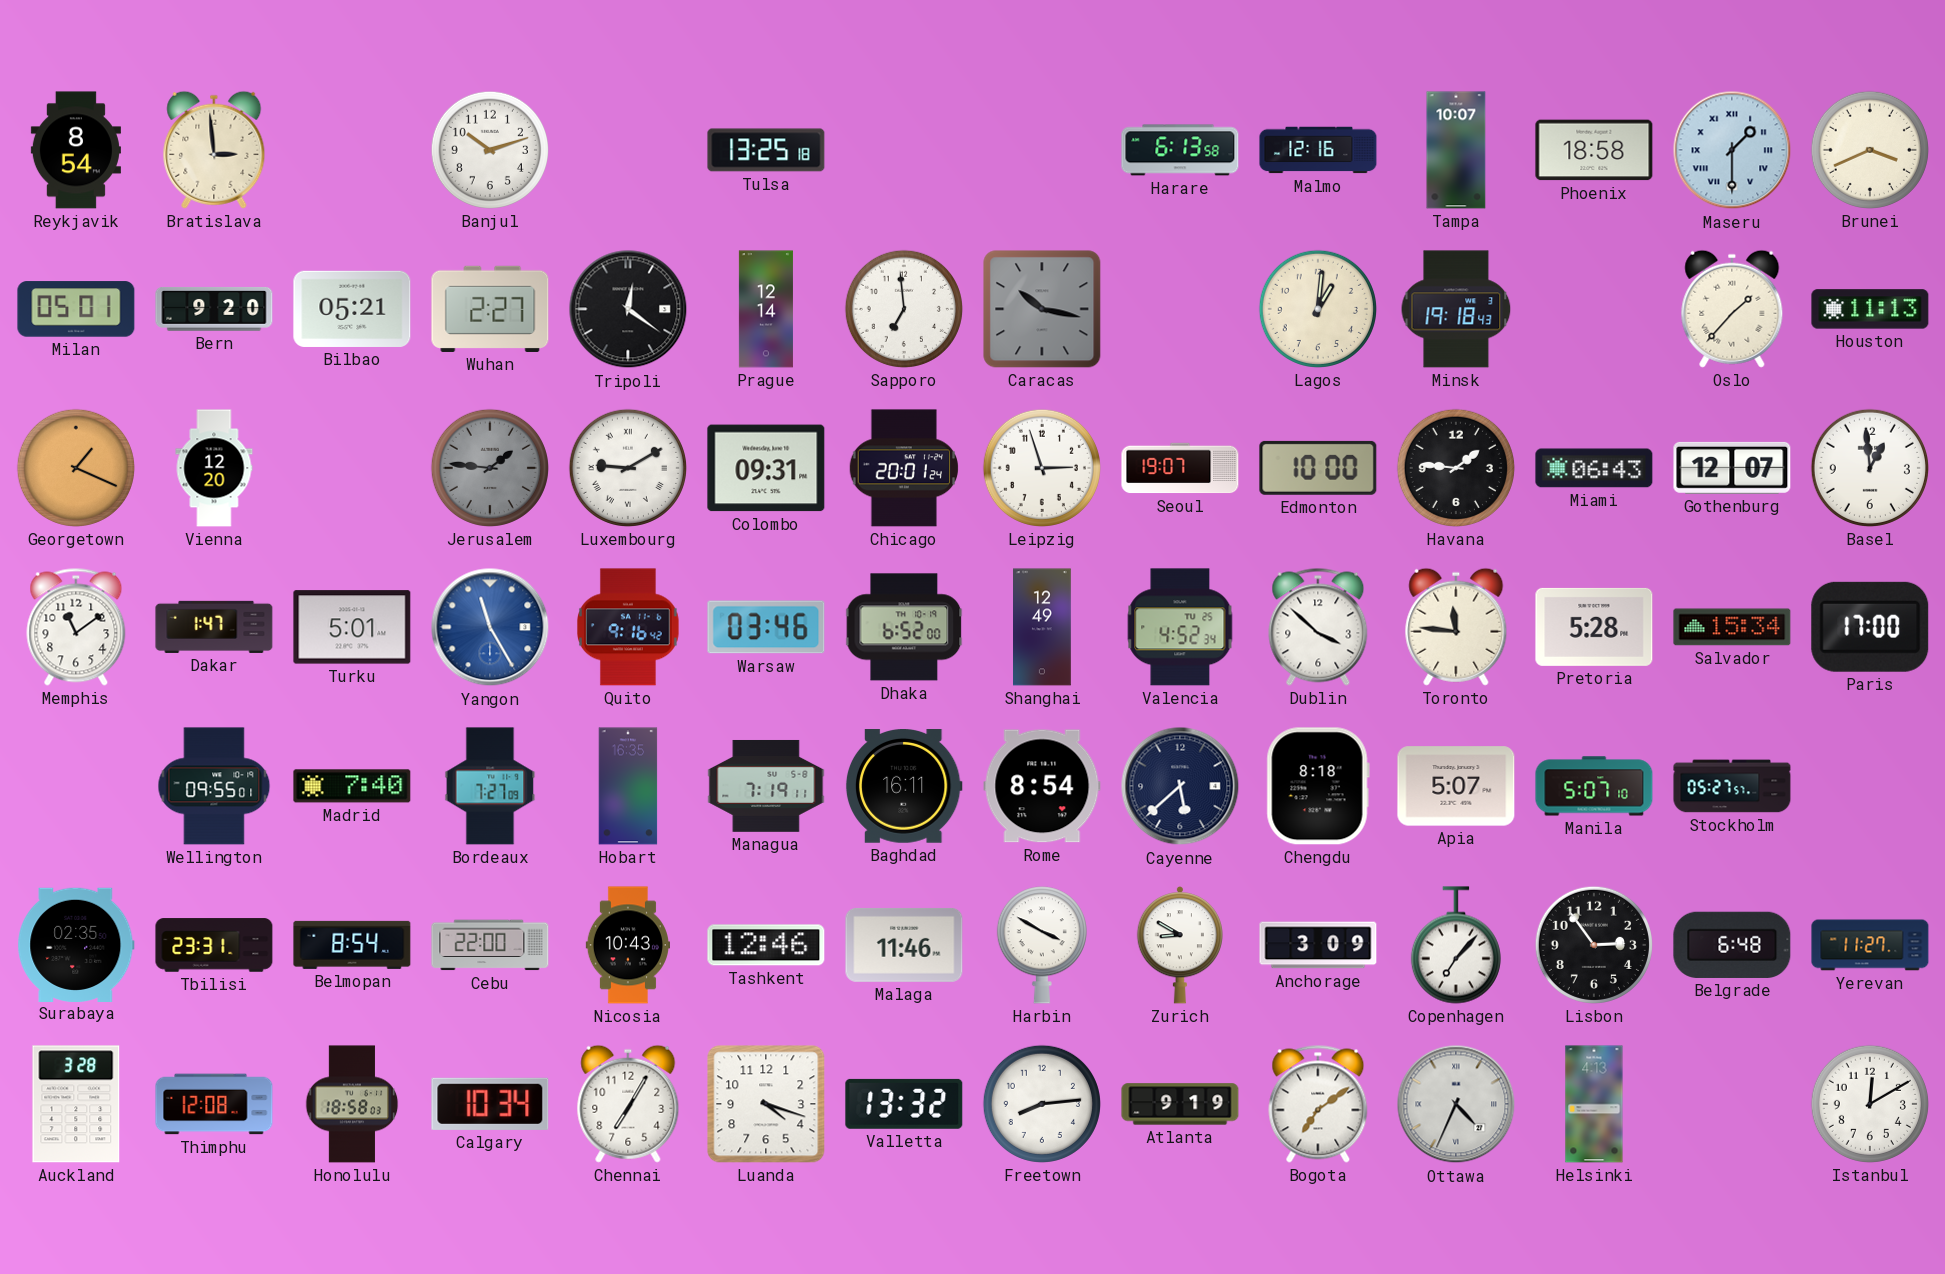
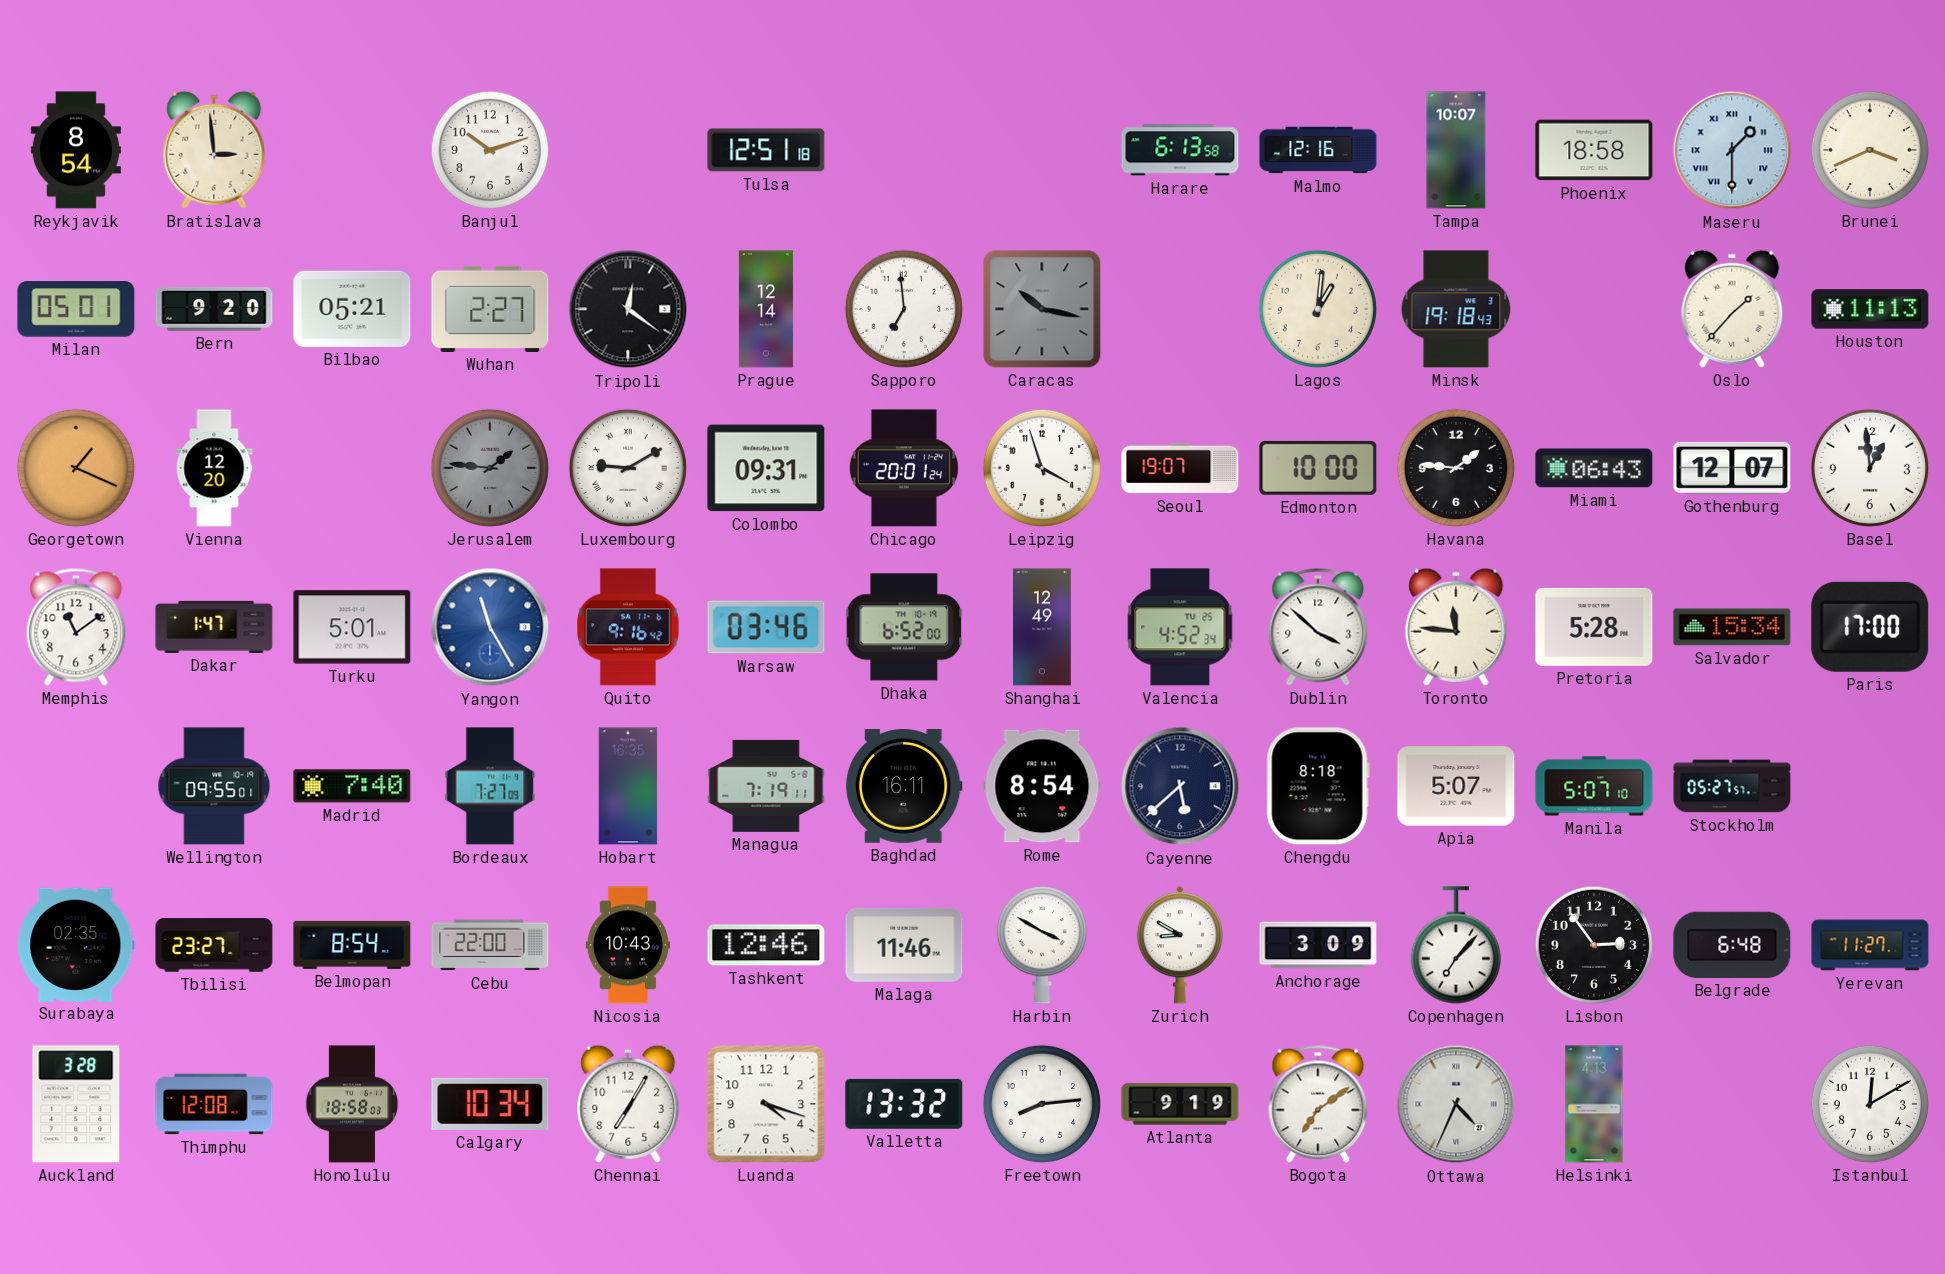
Tulsa: 13:25 -> 12:51
Leipzig: 2:57 -> 3:57
Tbilisi: 23:31 -> 23:27
